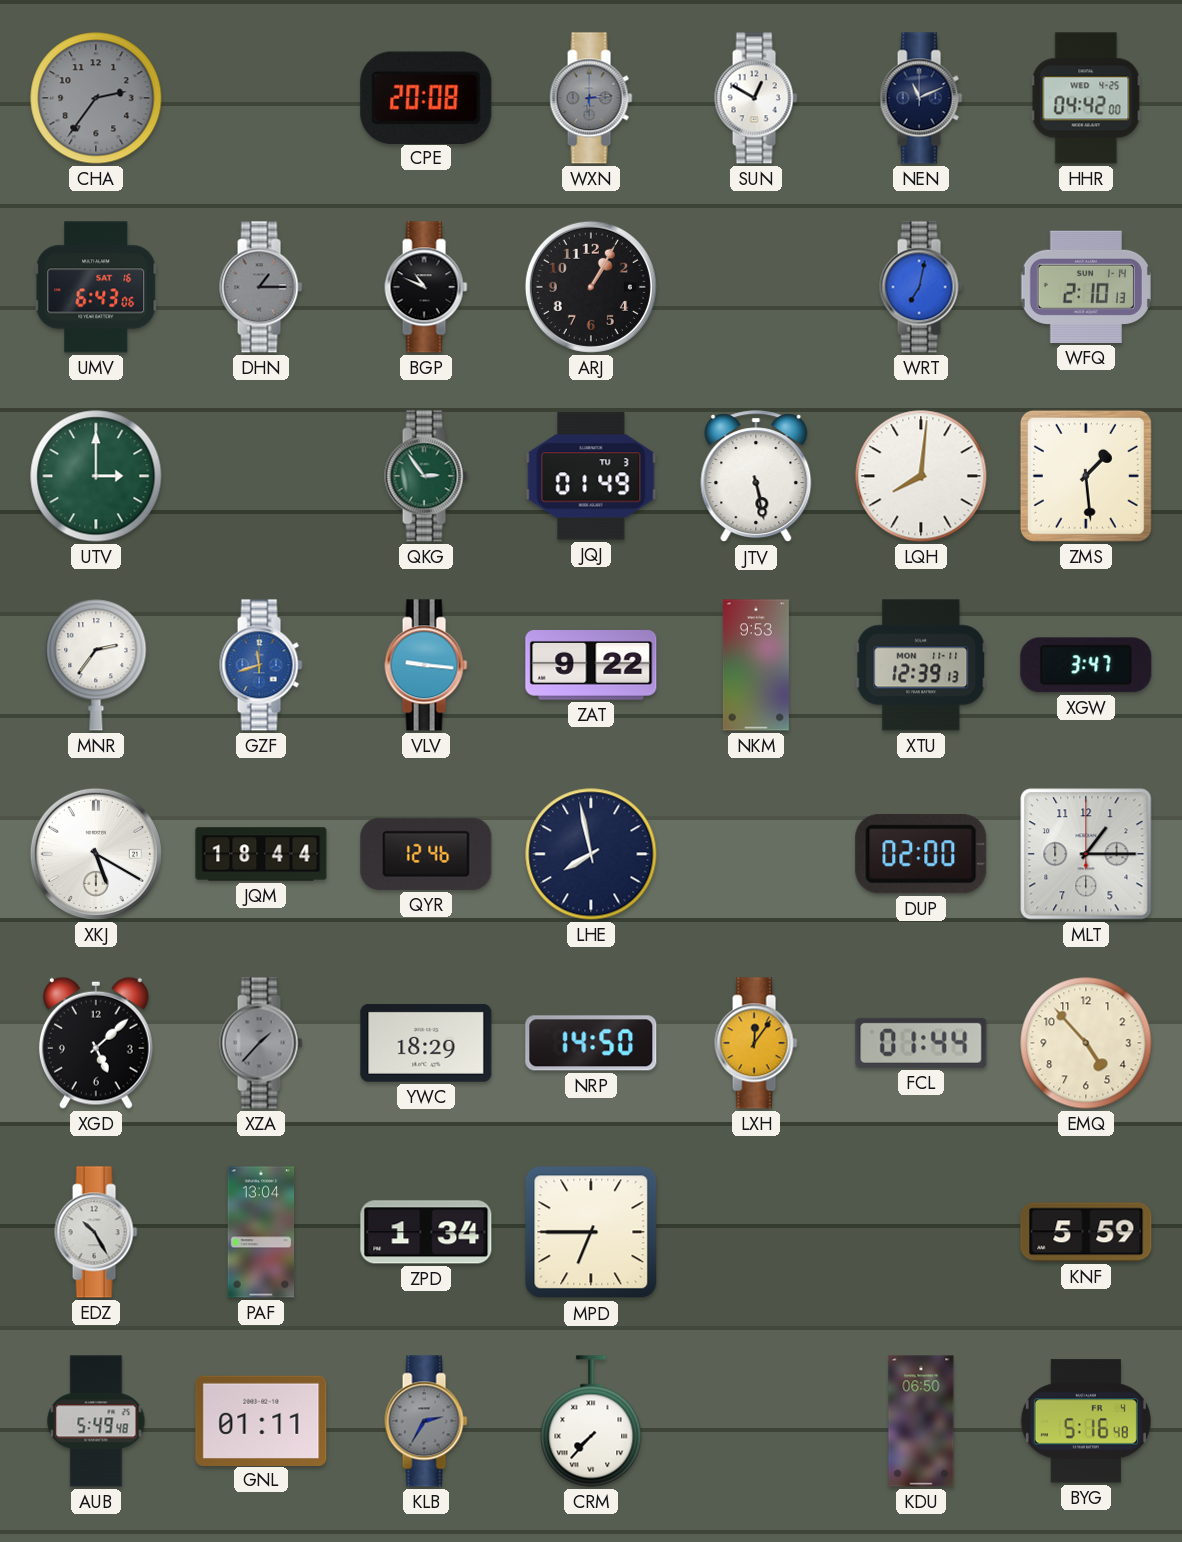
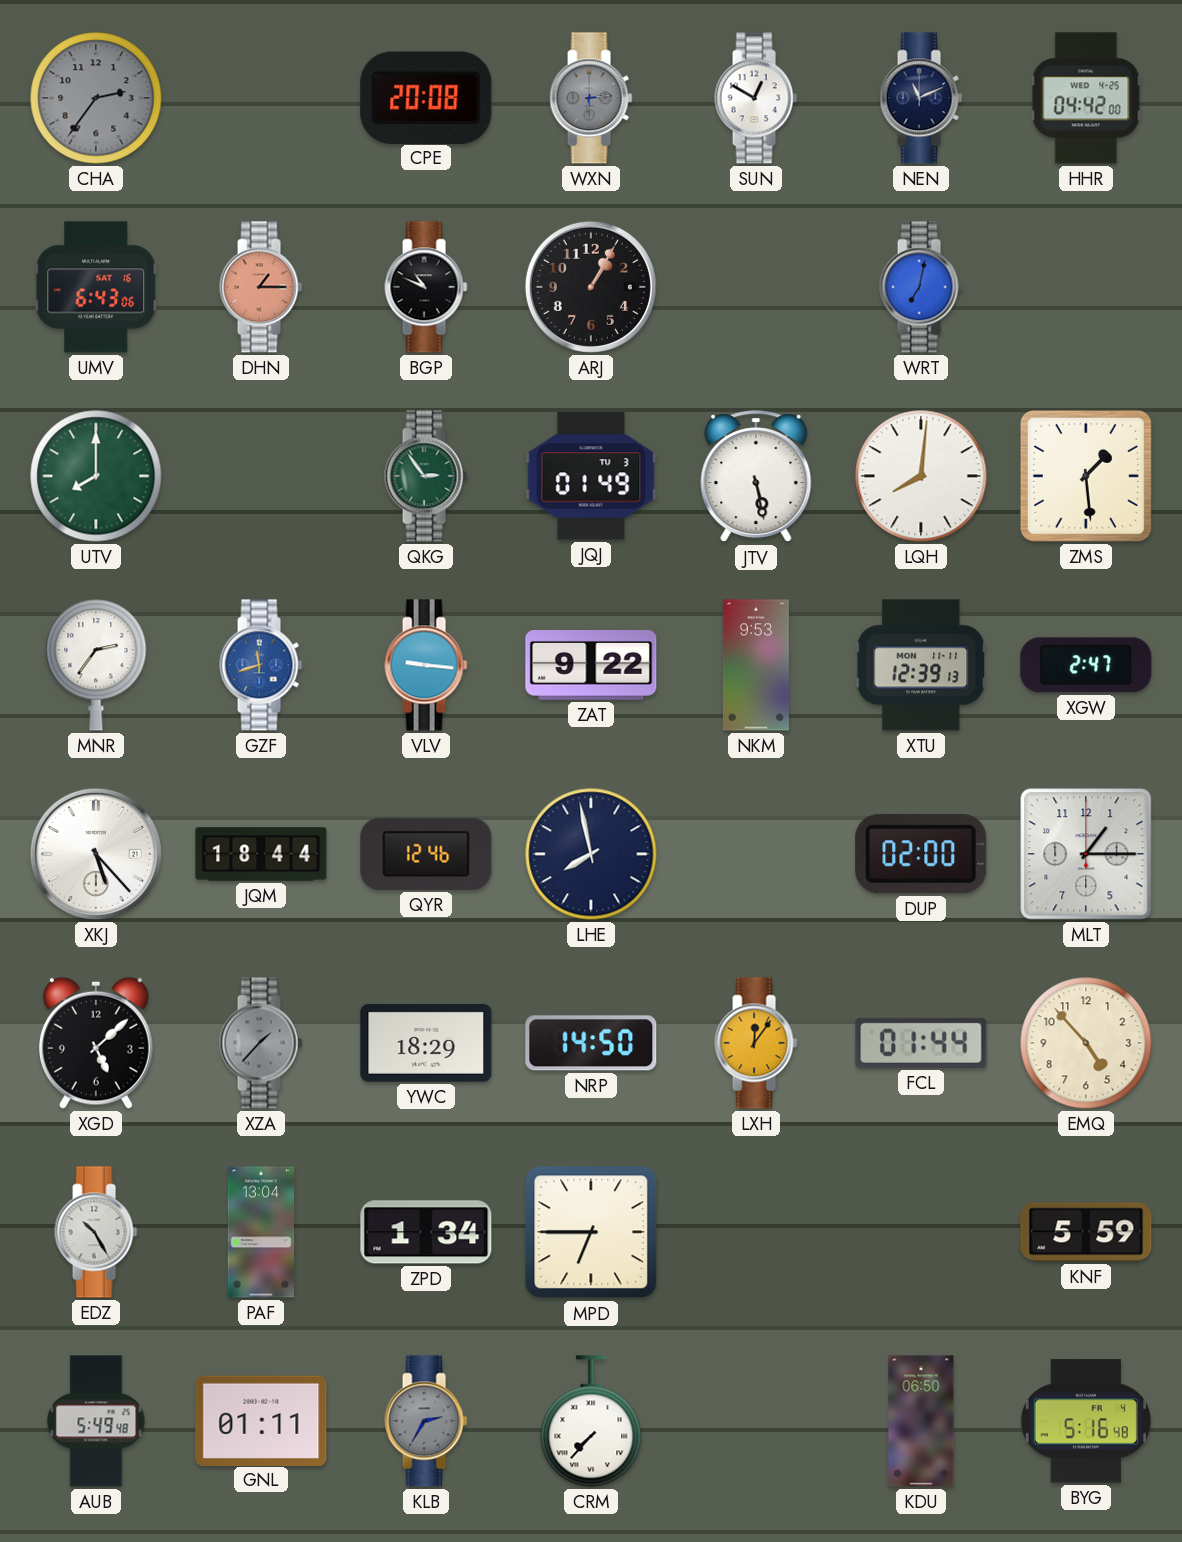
DHN dial: grey -> salmon
WFQ: 2:10 -> none
UTV: 3:00 -> 8:00
XGW: 3:47 -> 2:47
XKJ: 5:20 -> 5:23
